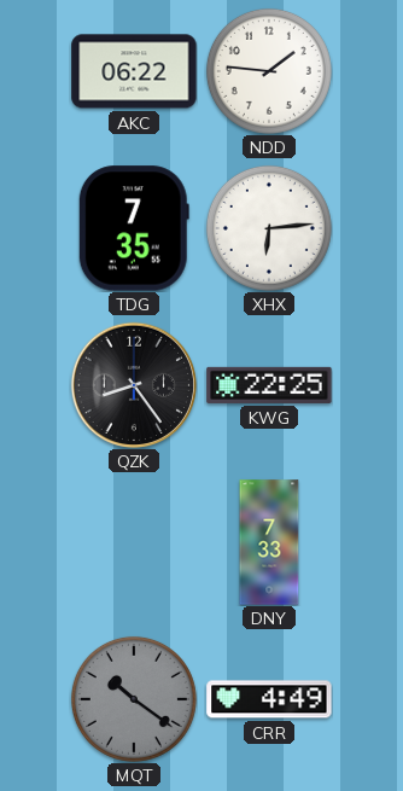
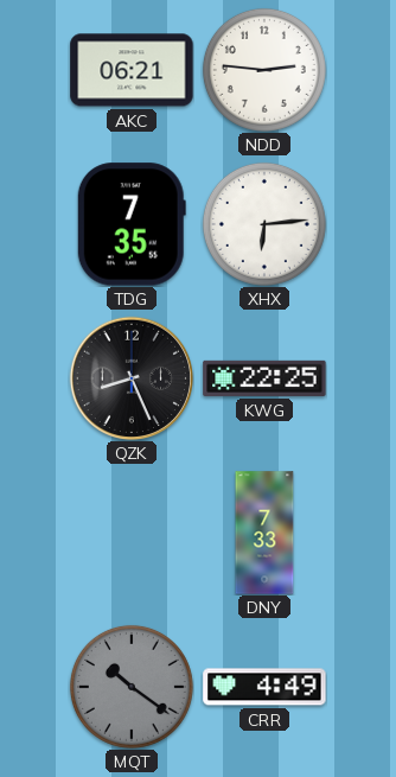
AKC: 06:22 -> 06:21
NDD: 1:46 -> 2:46
QZK: 8:24 -> 8:26
